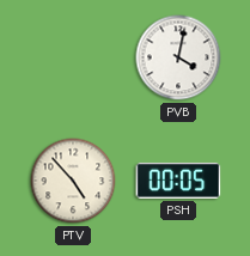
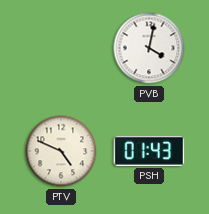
PTV: 4:53 -> 4:49
PSH: 00:05 -> 01:43
